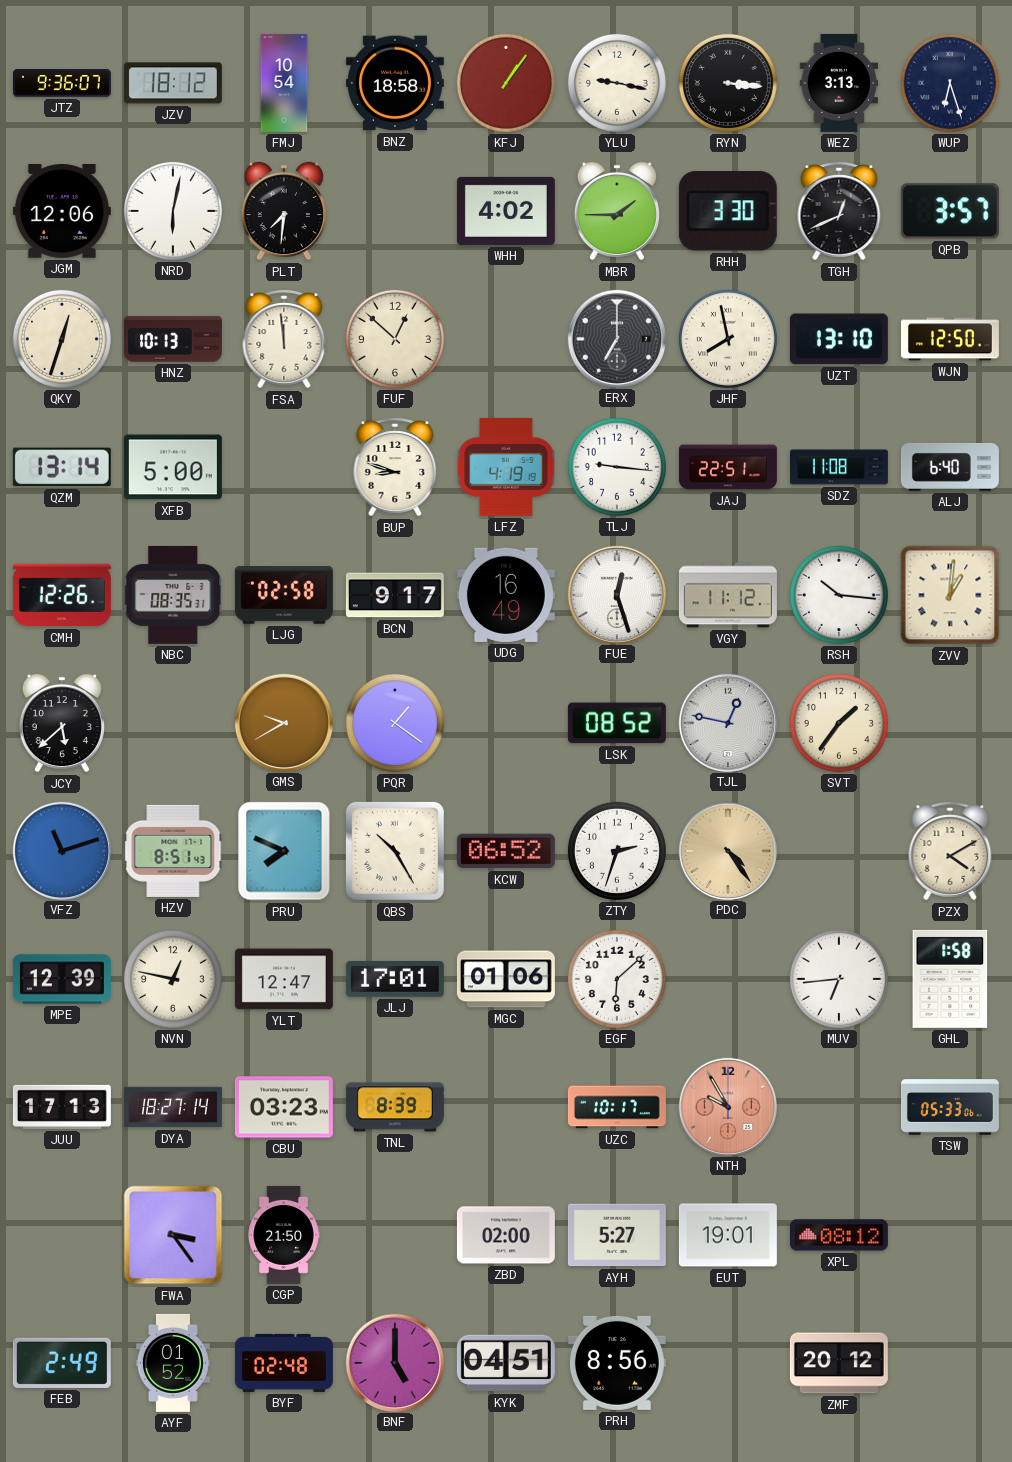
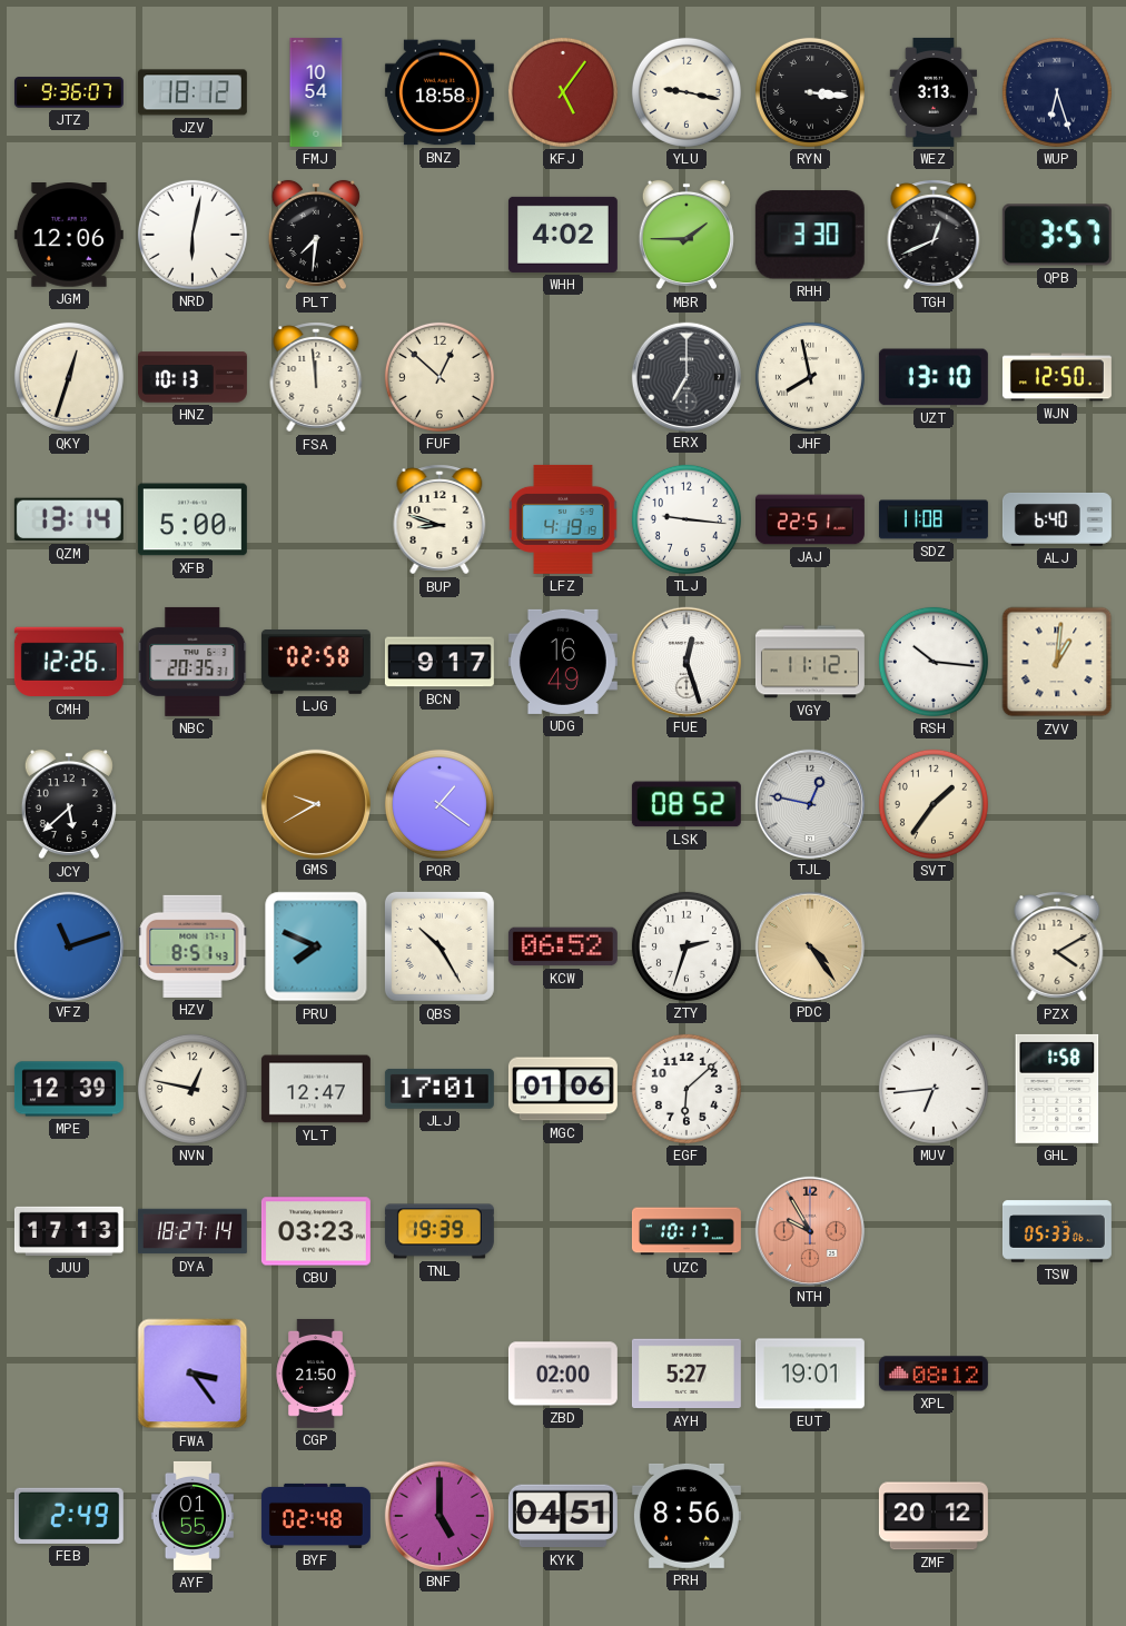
KFJ: 1:06 -> 5:06
NBC: 08:35 -> 20:35
TNL: 8:39 -> 19:39
AYF: 01:52 -> 01:55
